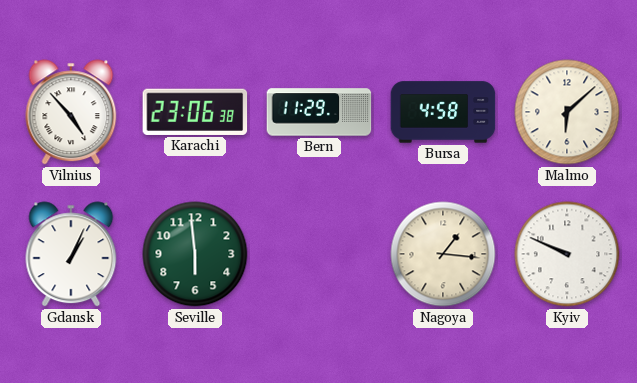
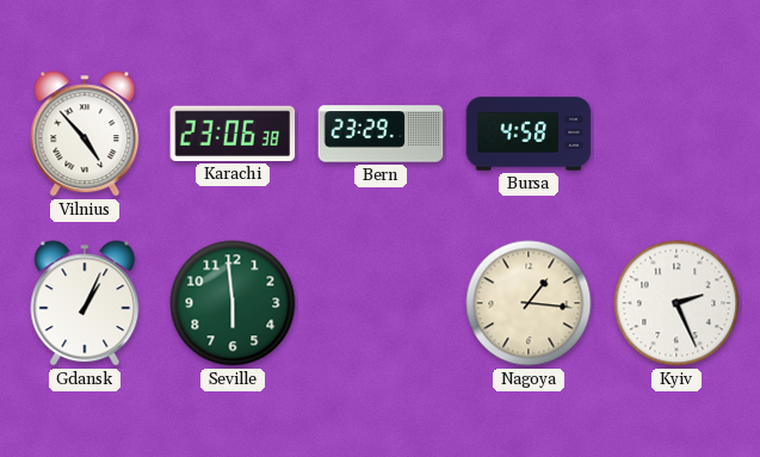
Bern: 11:29 -> 23:29
Malmo: 6:08 -> none
Kyiv: 9:49 -> 2:26
